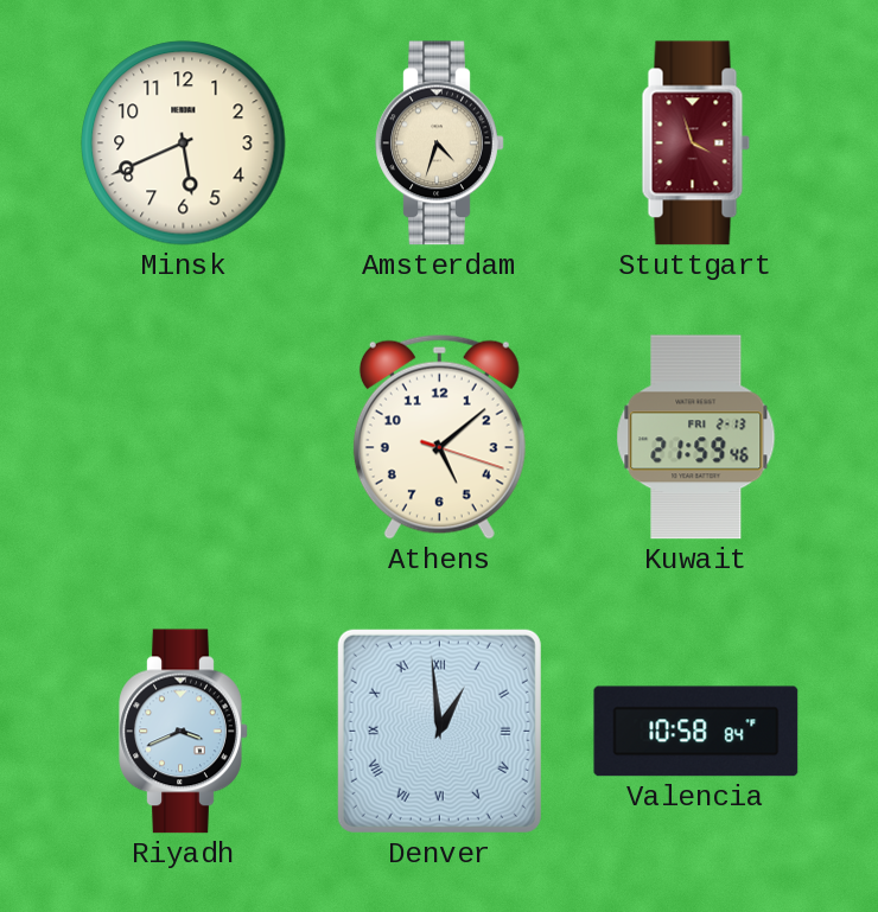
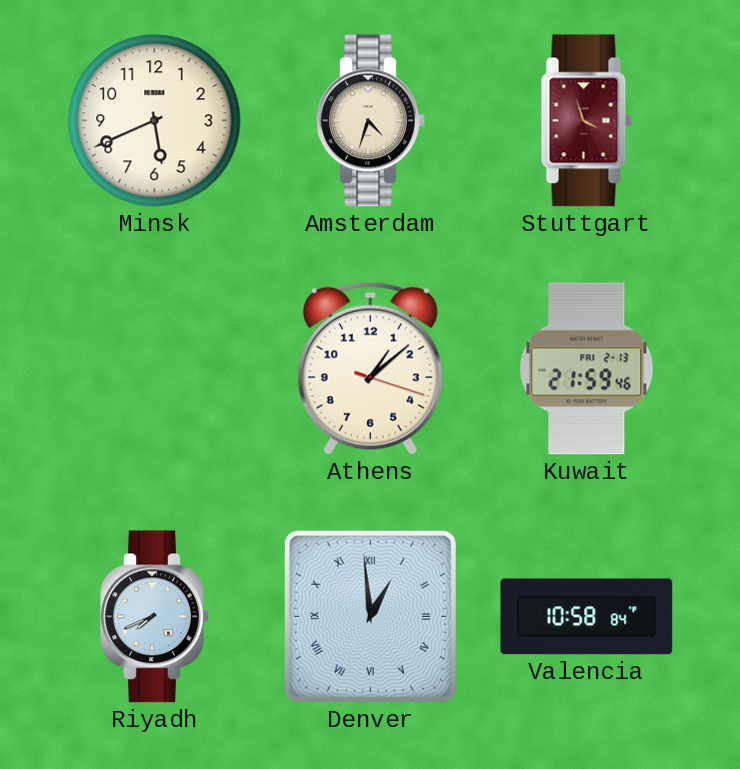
Athens: 5:08 -> 1:08
Riyadh: 3:41 -> 7:41
